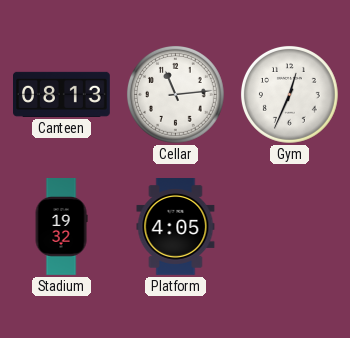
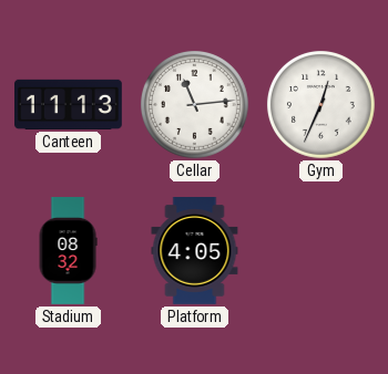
Canteen: 08:13 -> 11:13
Stadium: 19:32 -> 08:32
